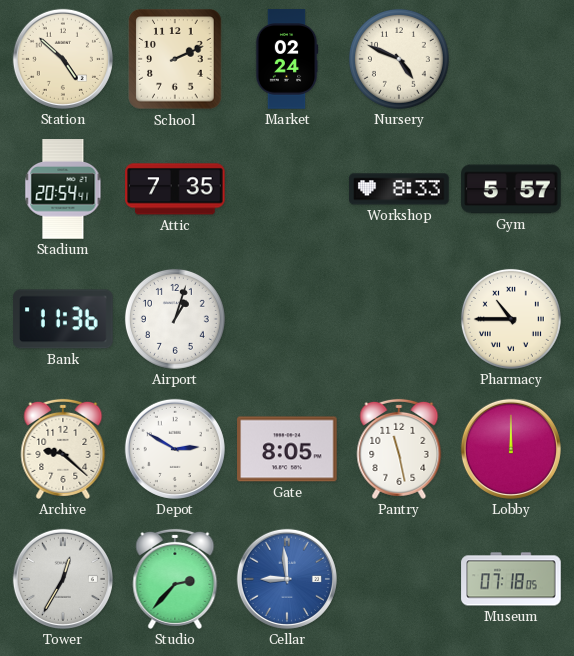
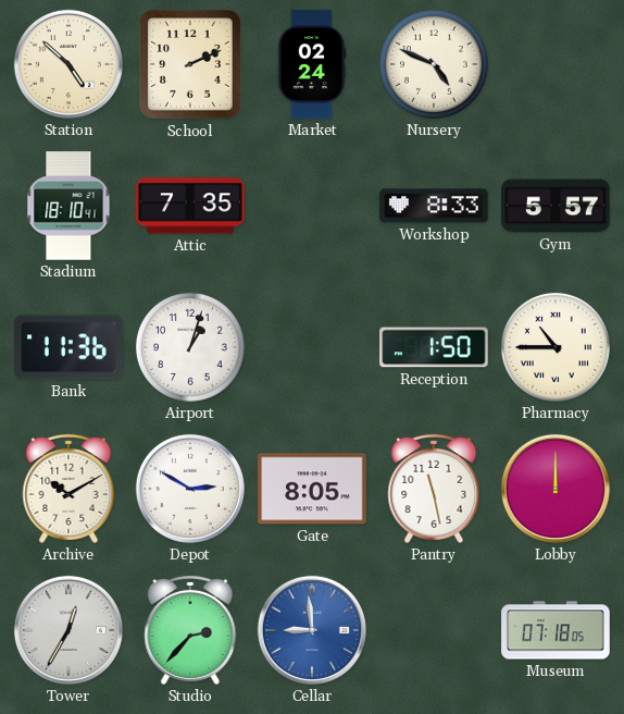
Stadium: 20:54 -> 18:10
Reception: none -> 1:50
Archive: 9:22 -> 10:10
